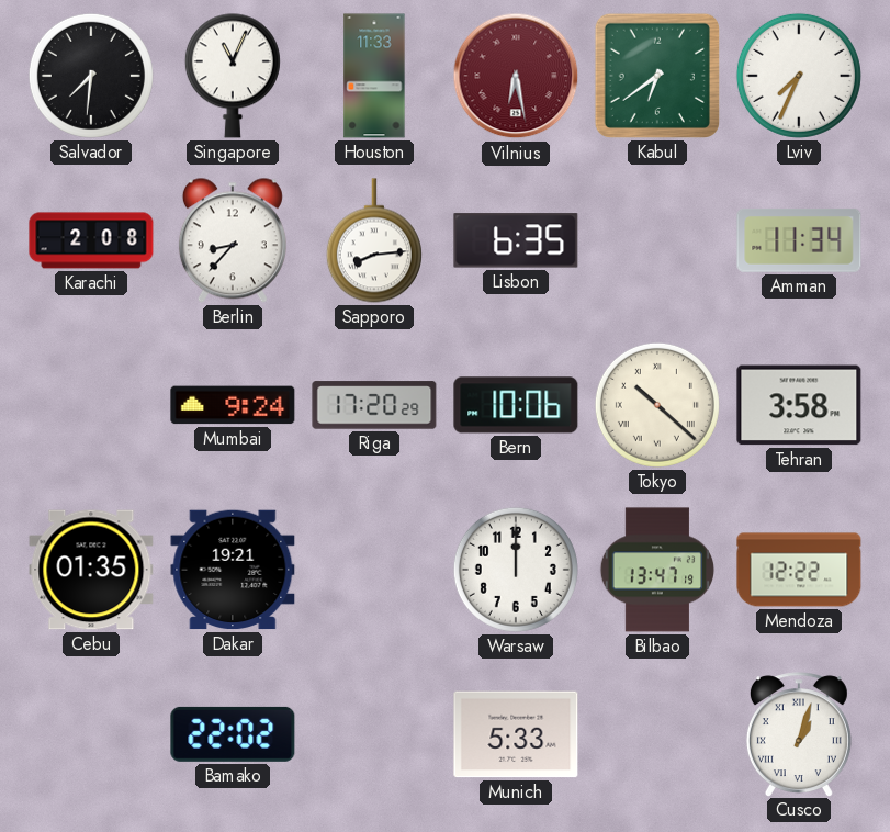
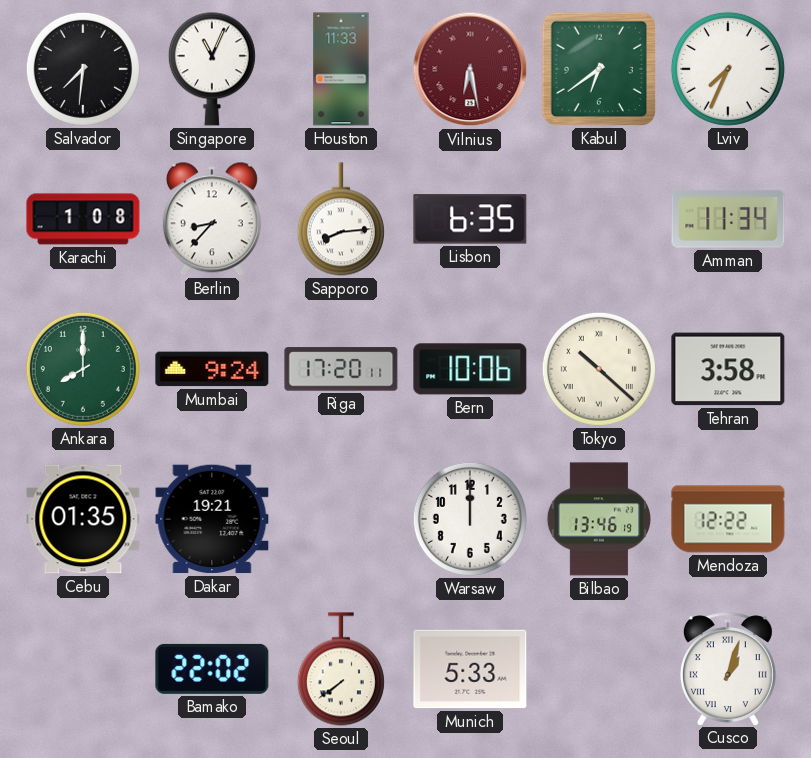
Karachi: 2:08 -> 1:08
Ankara: none -> 8:00
Riga: 17:20:29 -> 17:20:11
Bilbao: 13:47 -> 13:46
Seoul: none -> 7:39
